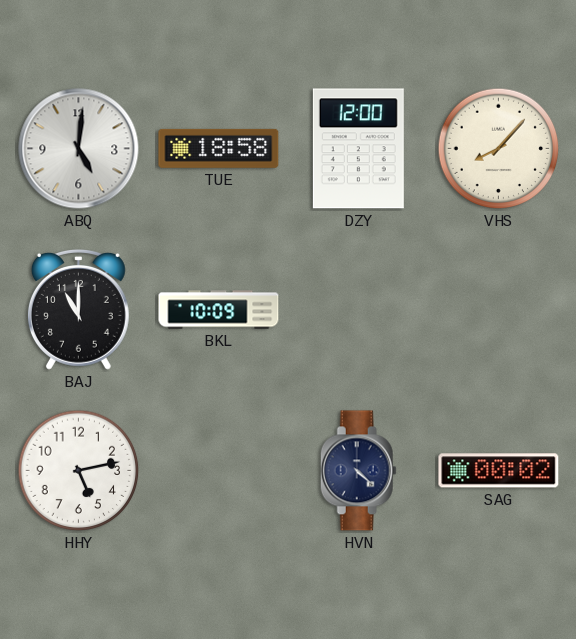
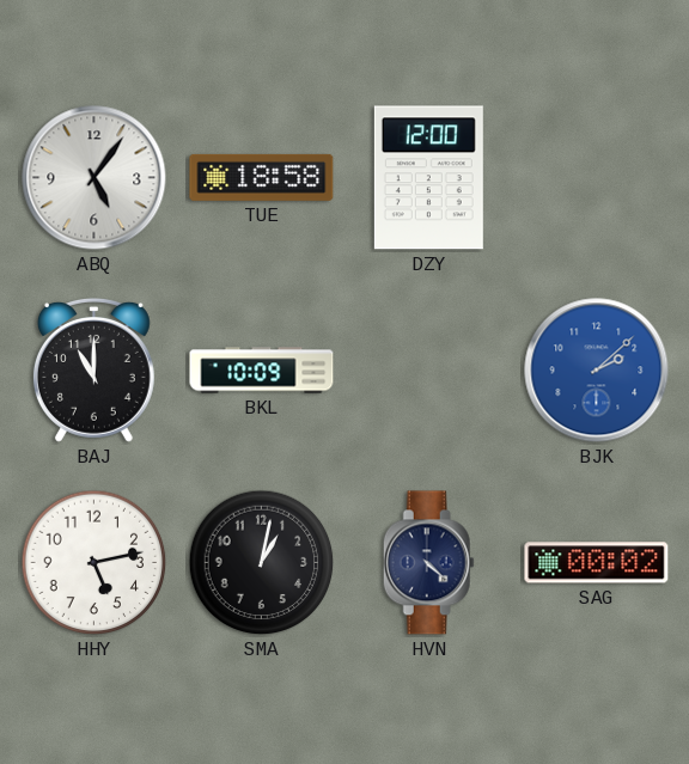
ABQ: 5:01 -> 5:06
VHS: 8:07 -> none
BJK: none -> 2:08
SMA: none -> 1:02
